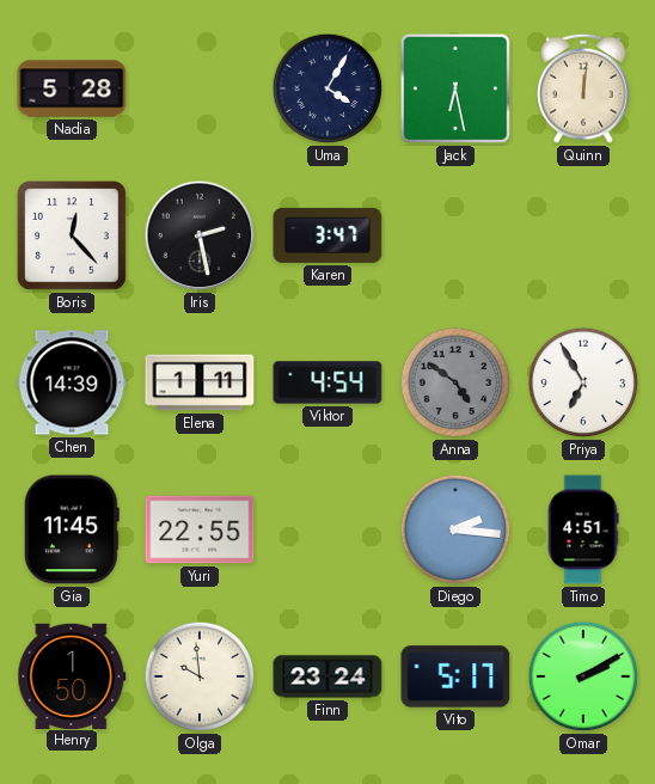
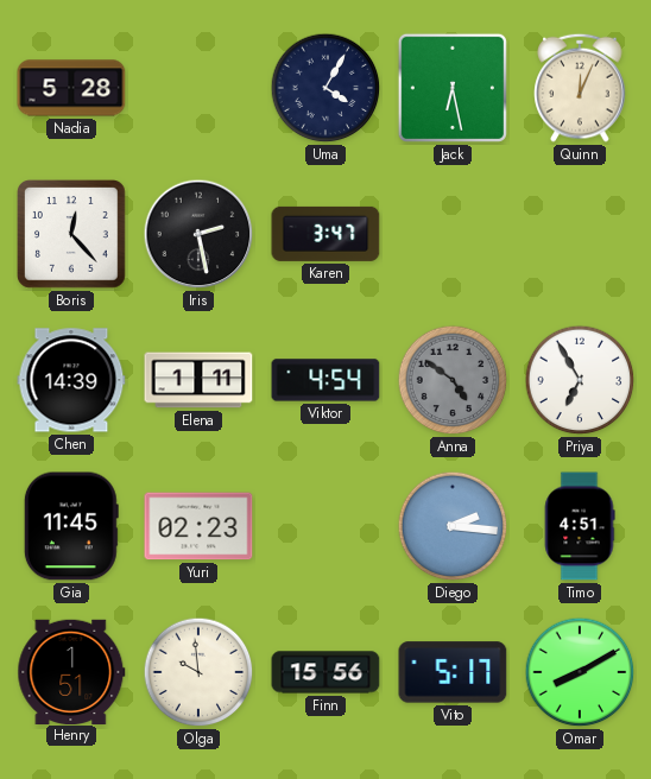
Quinn: 12:01 -> 12:04
Yuri: 22:55 -> 02:23
Henry: 1:50 -> 1:51
Finn: 23:24 -> 15:56
Omar: 2:10 -> 8:10
